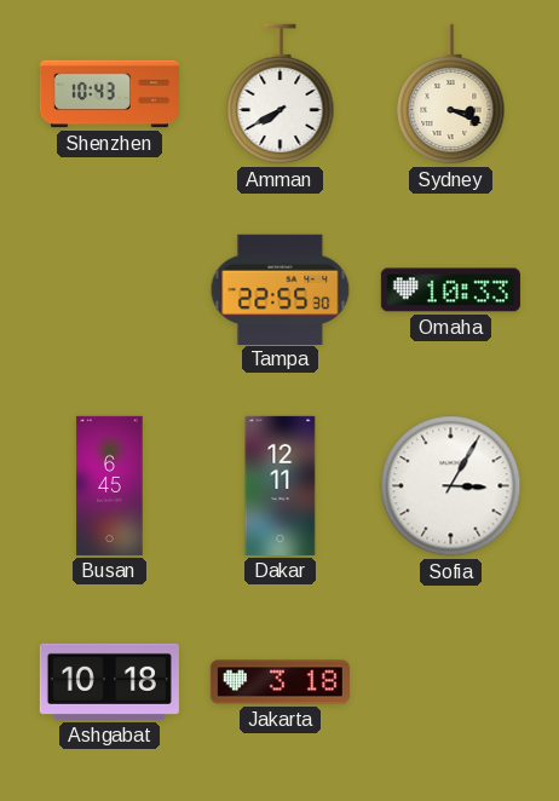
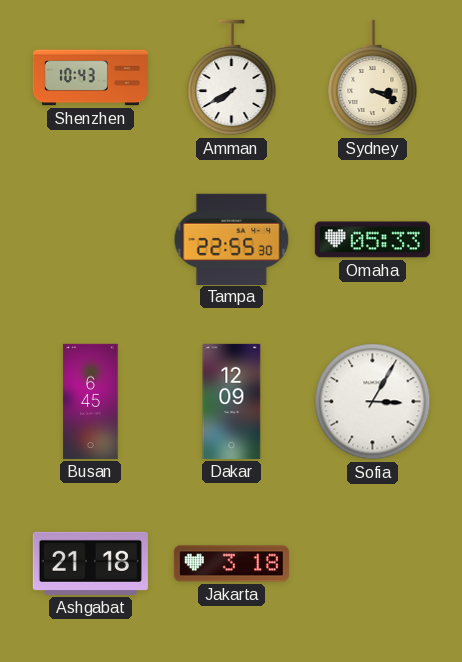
Omaha: 10:33 -> 05:33
Dakar: 12:11 -> 12:09
Ashgabat: 10:18 -> 21:18
